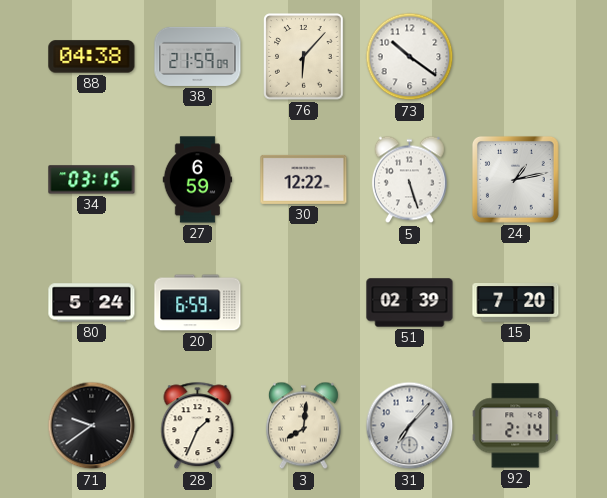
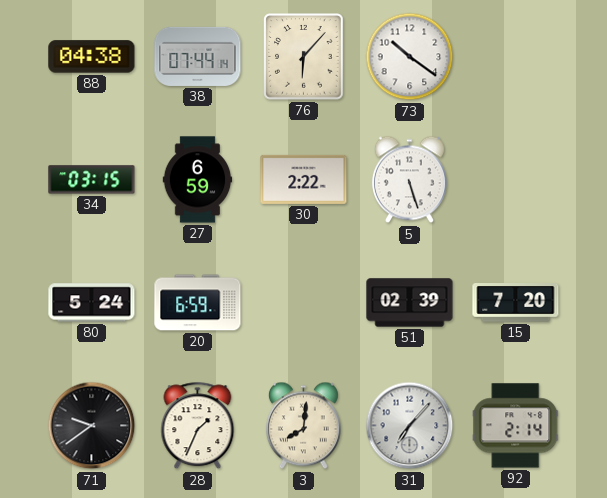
38: 21:59 -> 07:44
30: 12:22 -> 2:22
24: 1:13 -> none
